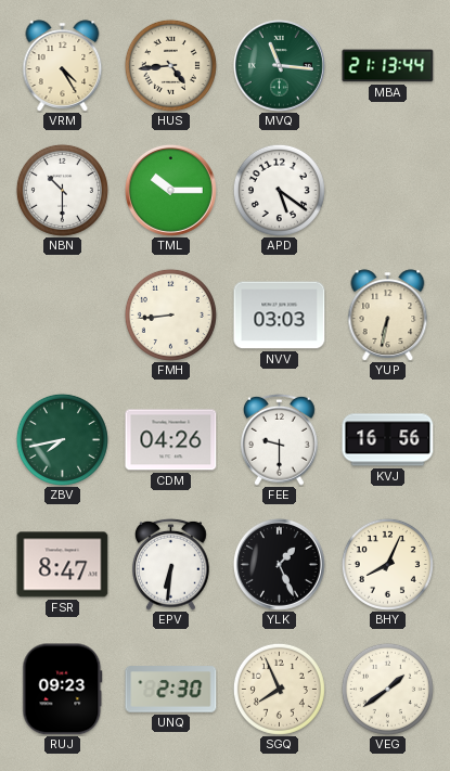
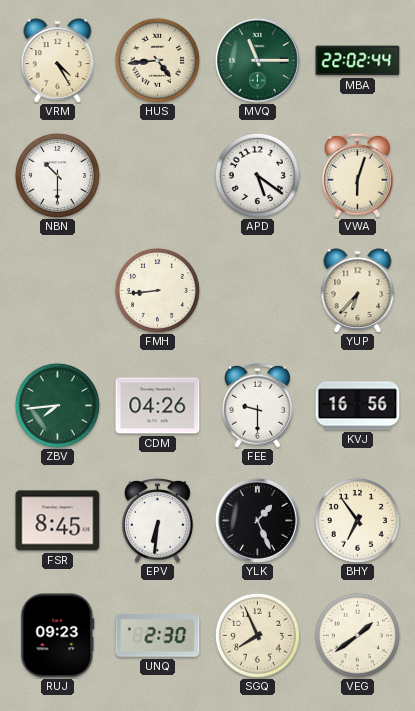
MVQ: 11:16 -> 11:15
MBA: 21:13 -> 22:02
TML: 10:15 -> none
VWA: none -> 6:03
NVV: 03:03 -> none
YUP: 6:32 -> 6:37
ZBV: 7:43 -> 7:44
FSR: 8:47 -> 8:45
BHY: 8:04 -> 6:54
